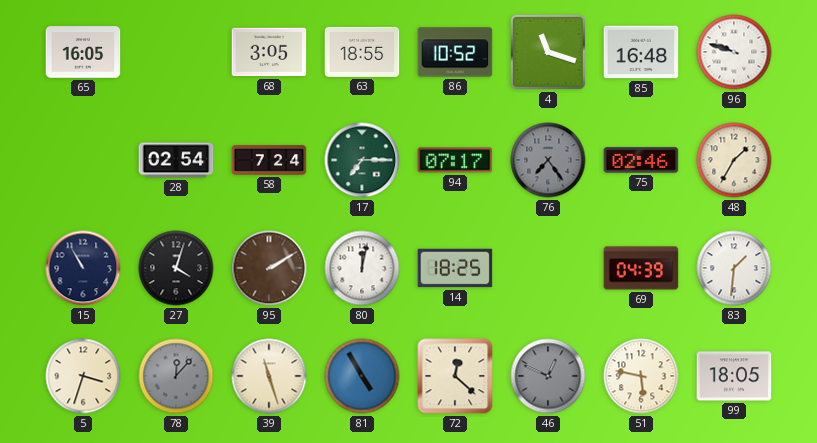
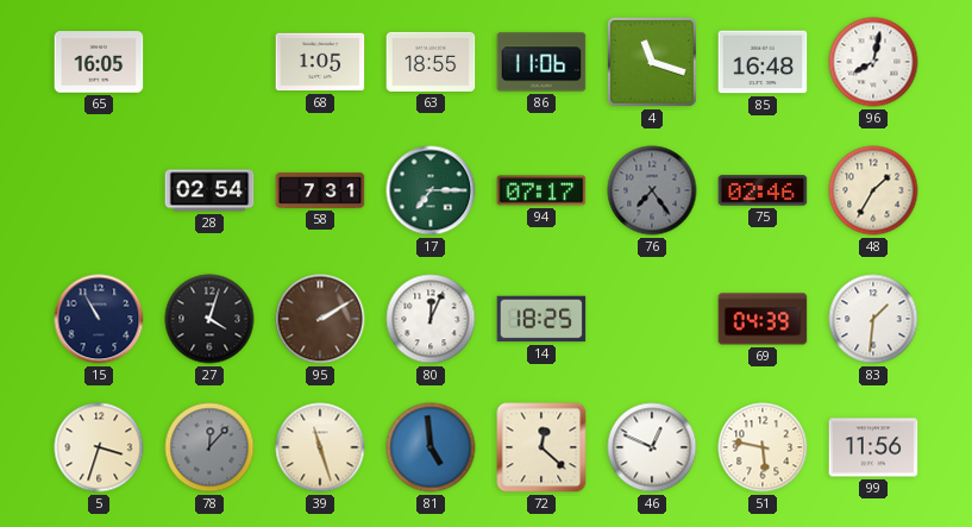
68: 3:05 -> 1:05
86: 10:52 -> 11:06
96: 9:48 -> 8:02
58: 7:24 -> 7:31
80: 12:02 -> 12:04
81: 4:55 -> 4:59
46 dial: grey -> white
99: 18:05 -> 11:56
